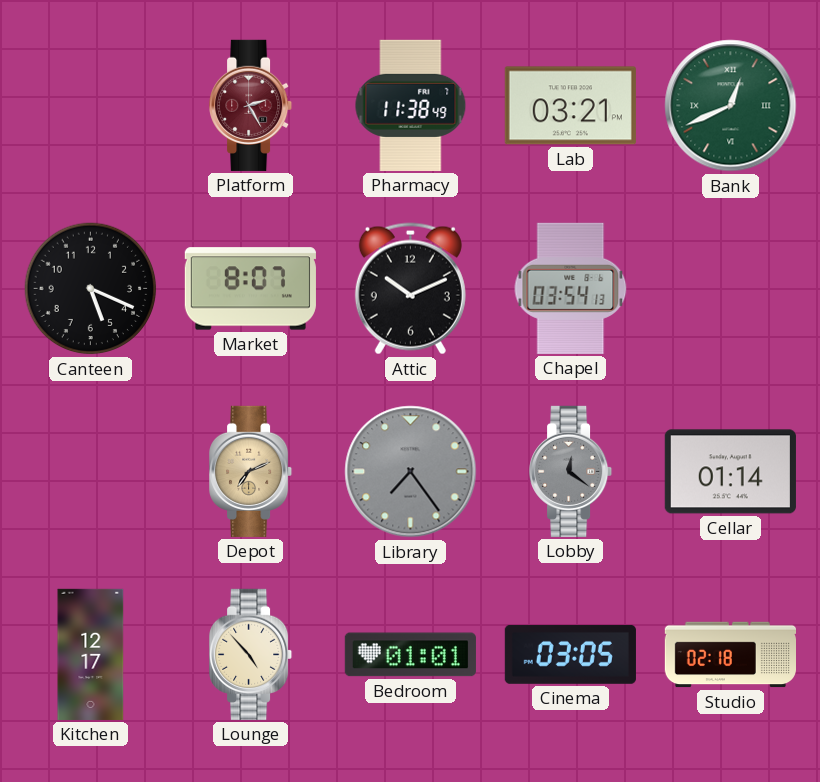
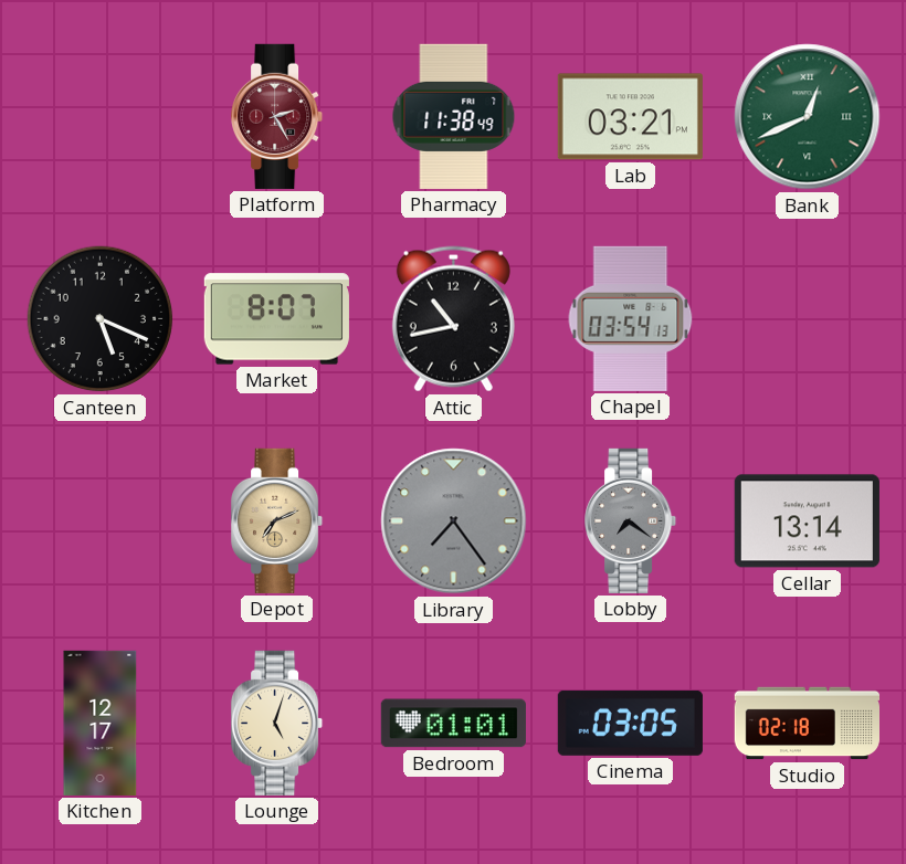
Attic: 10:11 -> 10:43
Lobby: 12:21 -> 7:21
Cellar: 01:14 -> 13:14
Lounge: 4:53 -> 5:03
